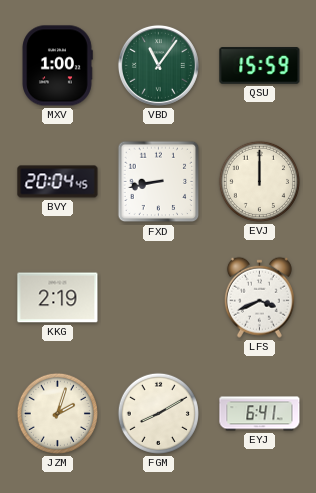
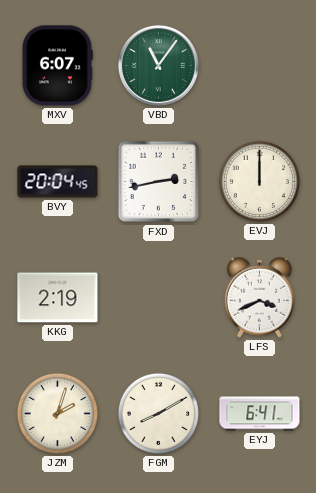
MXV: 1:00 -> 6:07
QSU: 15:59 -> none
FXD: 8:43 -> 2:43
